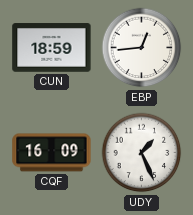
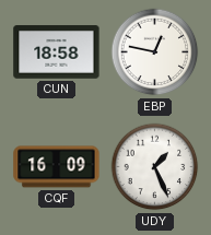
CUN: 18:59 -> 18:58
EBP: 12:44 -> 12:47
